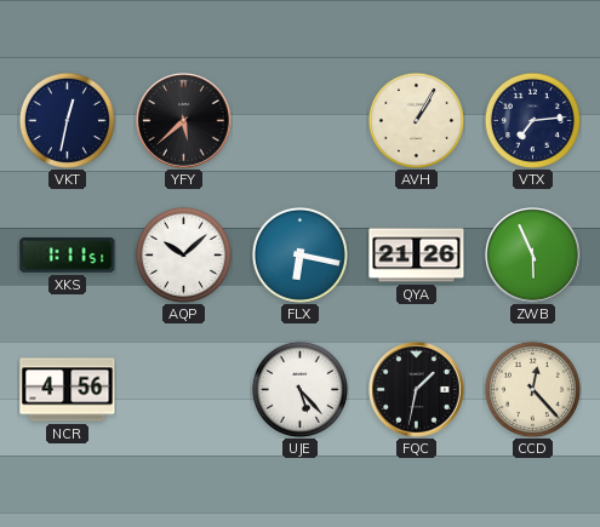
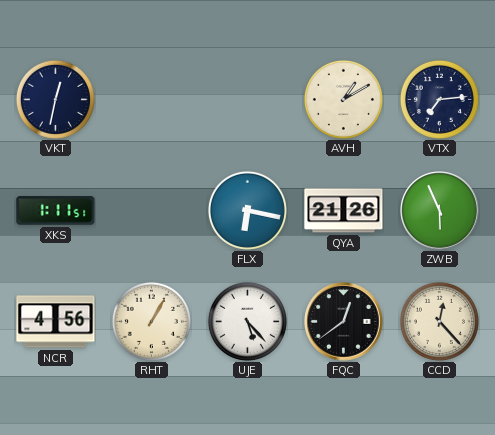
YFY: 5:38 -> none
AVH: 1:05 -> 1:10
AQP: 10:08 -> none
RHT: none -> 1:05
FQC: 1:32 -> 12:39
